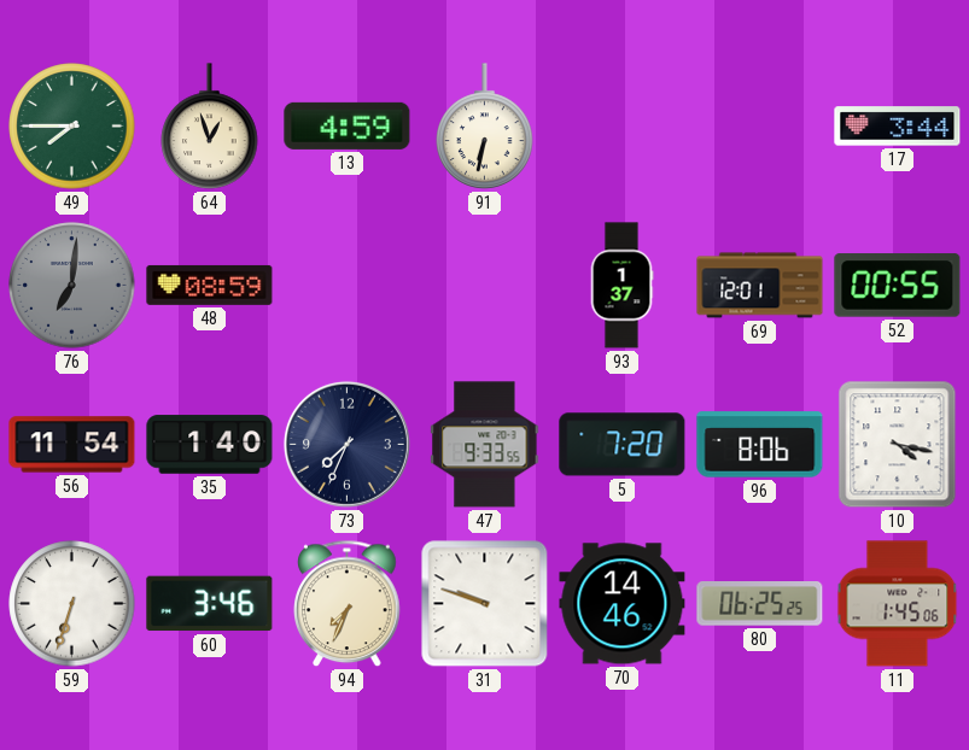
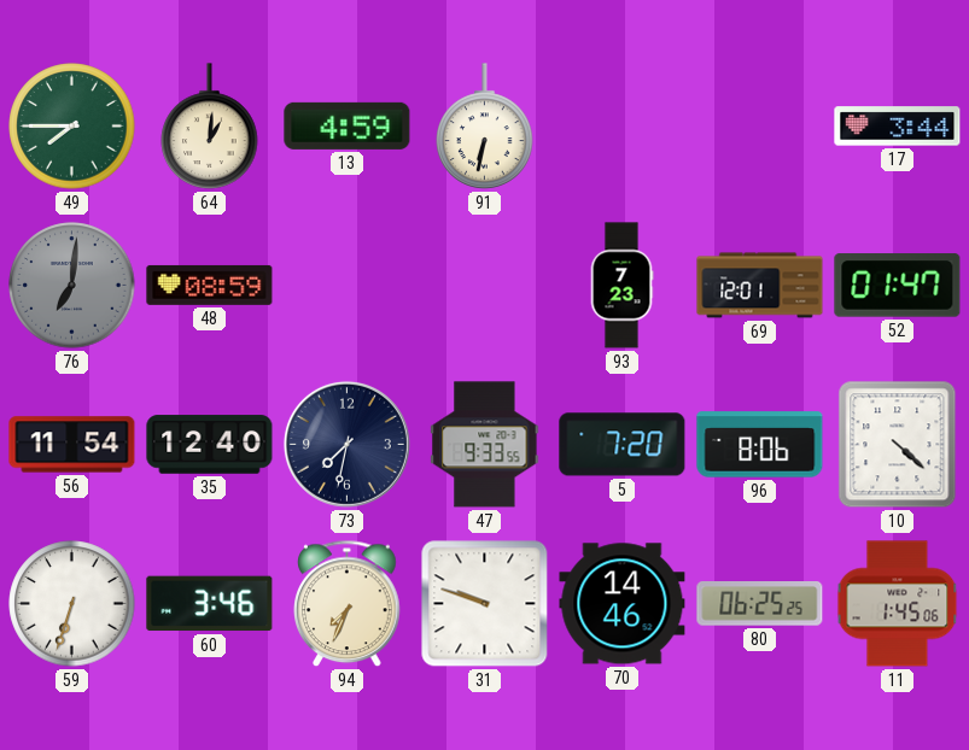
64: 12:57 -> 1:01
93: 1:37 -> 7:23
52: 00:55 -> 01:47
35: 1:40 -> 12:40
73: 7:34 -> 7:32
10: 4:17 -> 4:22
